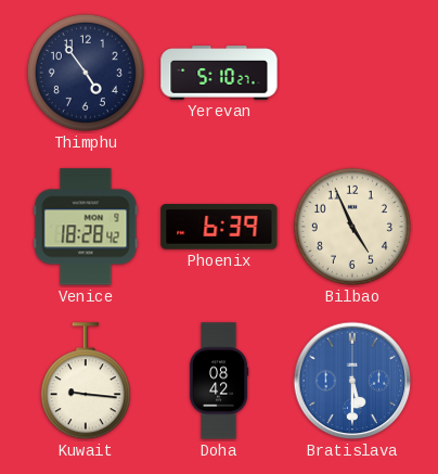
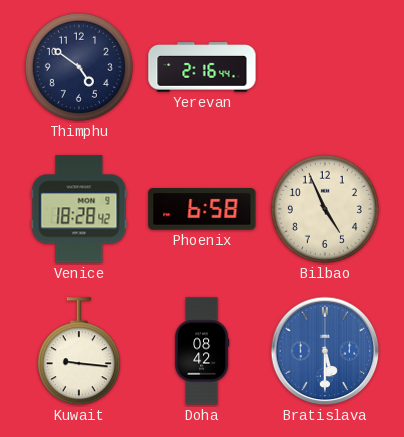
Thimphu: 4:54 -> 4:51
Yerevan: 5:10 -> 2:16
Phoenix: 6:39 -> 6:58
